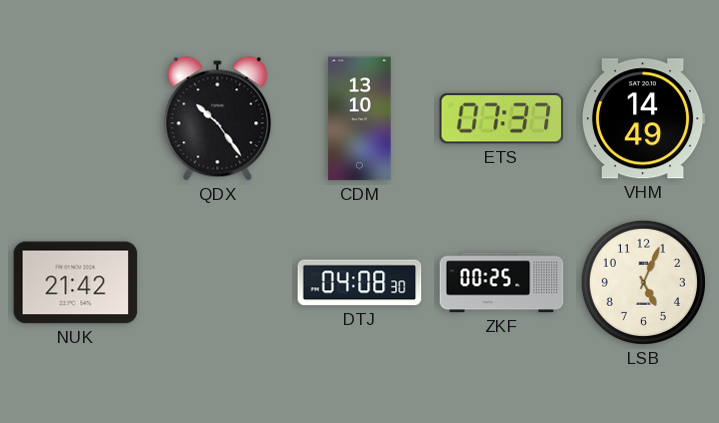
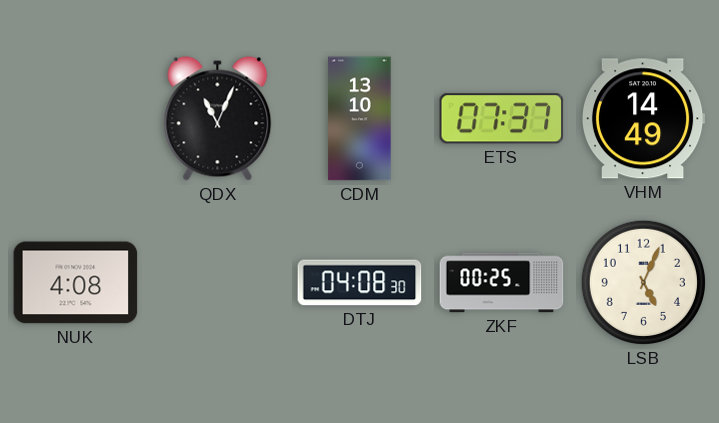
QDX: 10:24 -> 11:04
NUK: 21:42 -> 4:08
